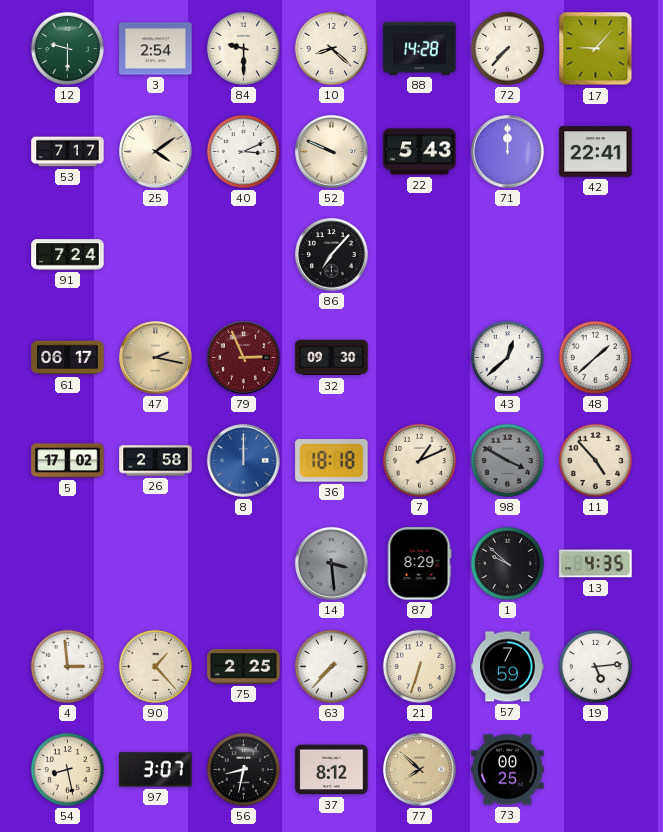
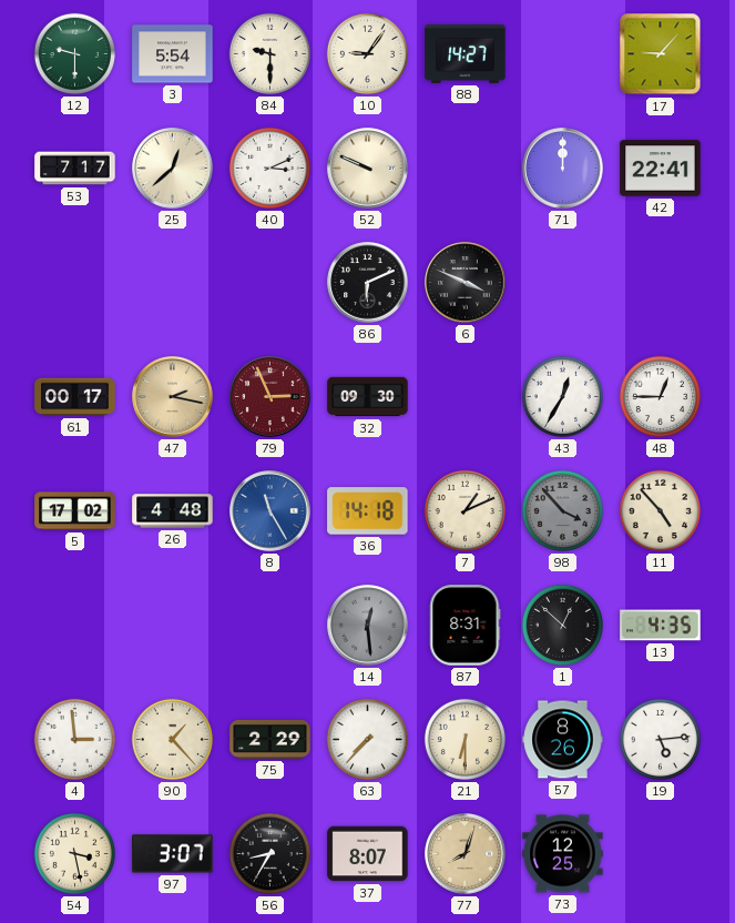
3: 2:54 -> 5:54
10: 8:22 -> 9:06
88: 14:28 -> 14:27
72: 7:37 -> none
25: 4:09 -> 12:38
22: 5:43 -> none
91: 7:24 -> none
86: 7:07 -> 6:11
6: none -> 3:49
61: 06:17 -> 00:17
43: 12:38 -> 12:35
48: 1:38 -> 12:45
26: 2:58 -> 4:48
8: 12:00 -> 11:25
36: 18:18 -> 14:18
98: 3:50 -> 3:53
14: 3:29 -> 12:29
87: 8:29 -> 8:31
1: 9:52 -> 12:52
75: 2:25 -> 2:29
21: 6:33 -> 6:30
57: 7:59 -> 8:26
54: 8:28 -> 3:28
56: 8:32 -> 8:35
37: 8:12 -> 8:07
77: 7:52 -> 8:03
73: 00:25 -> 12:25
